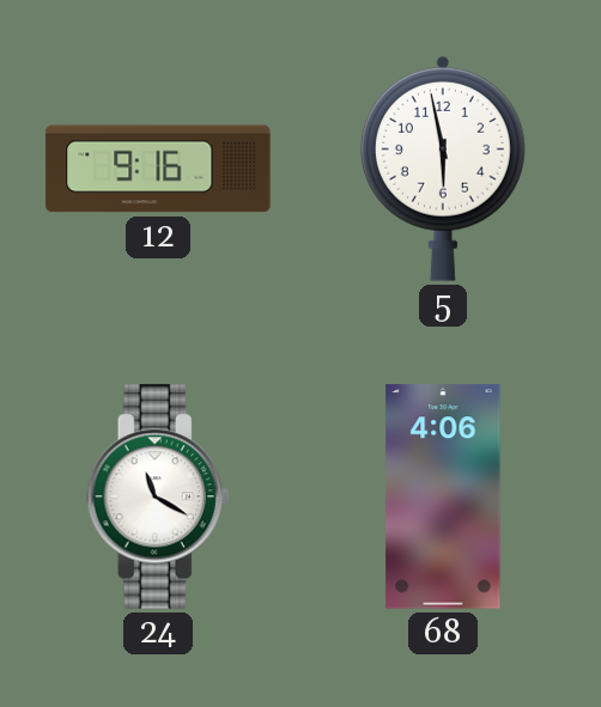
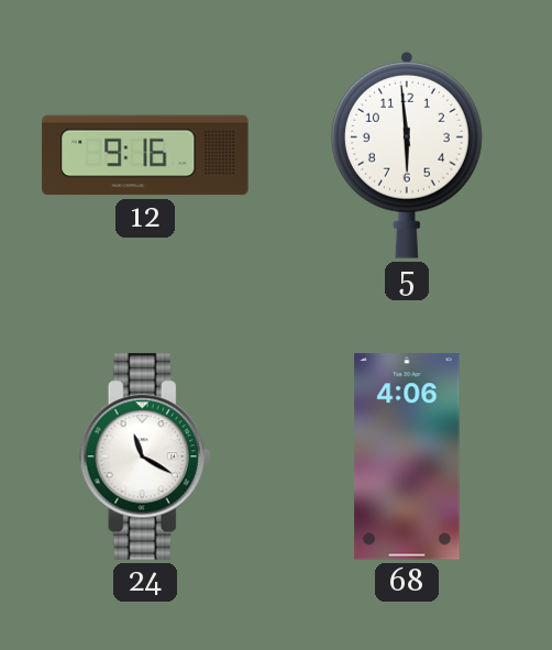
5: 5:58 -> 5:59
